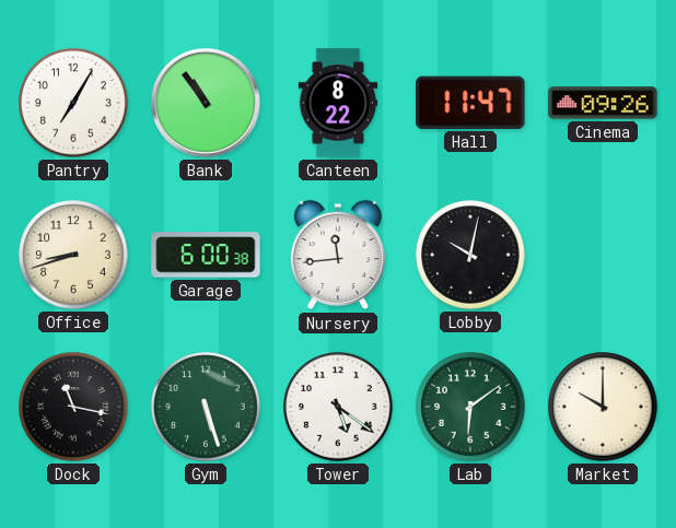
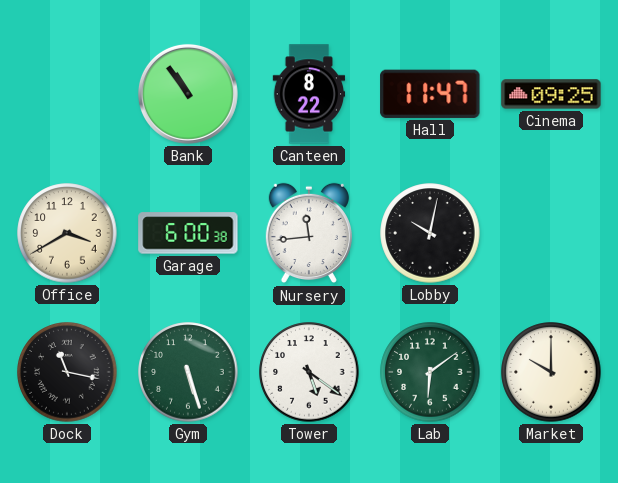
Pantry: 7:05 -> none
Cinema: 09:26 -> 09:25
Office: 8:42 -> 3:40
